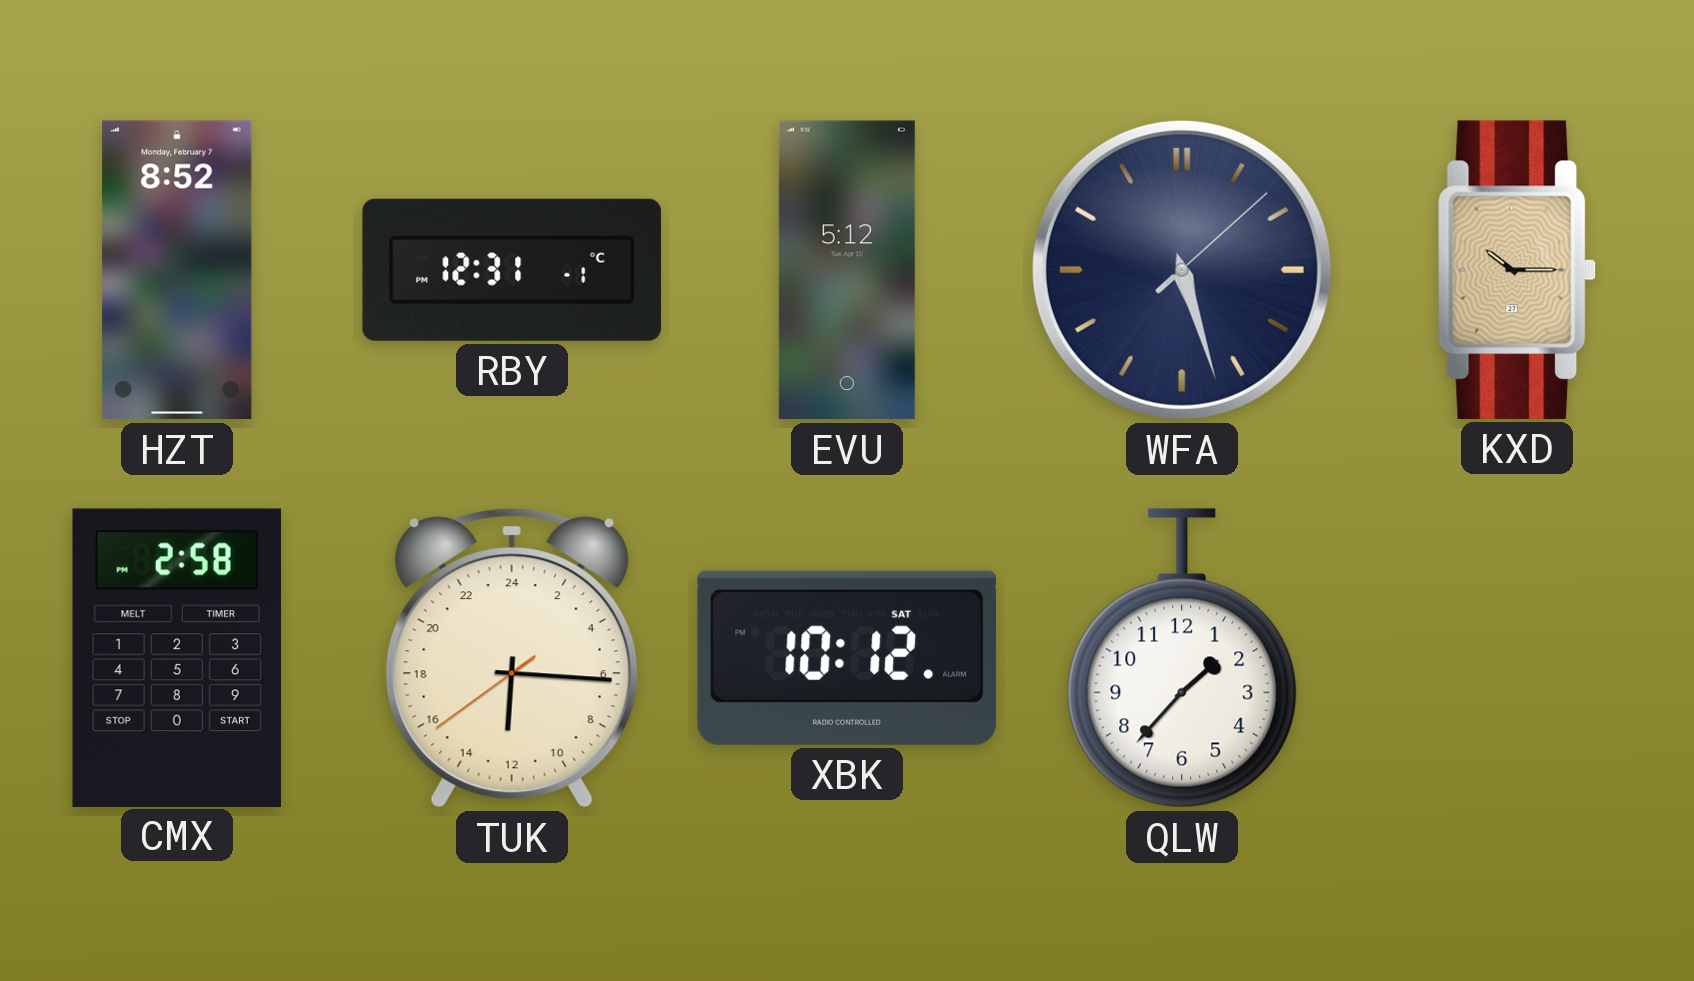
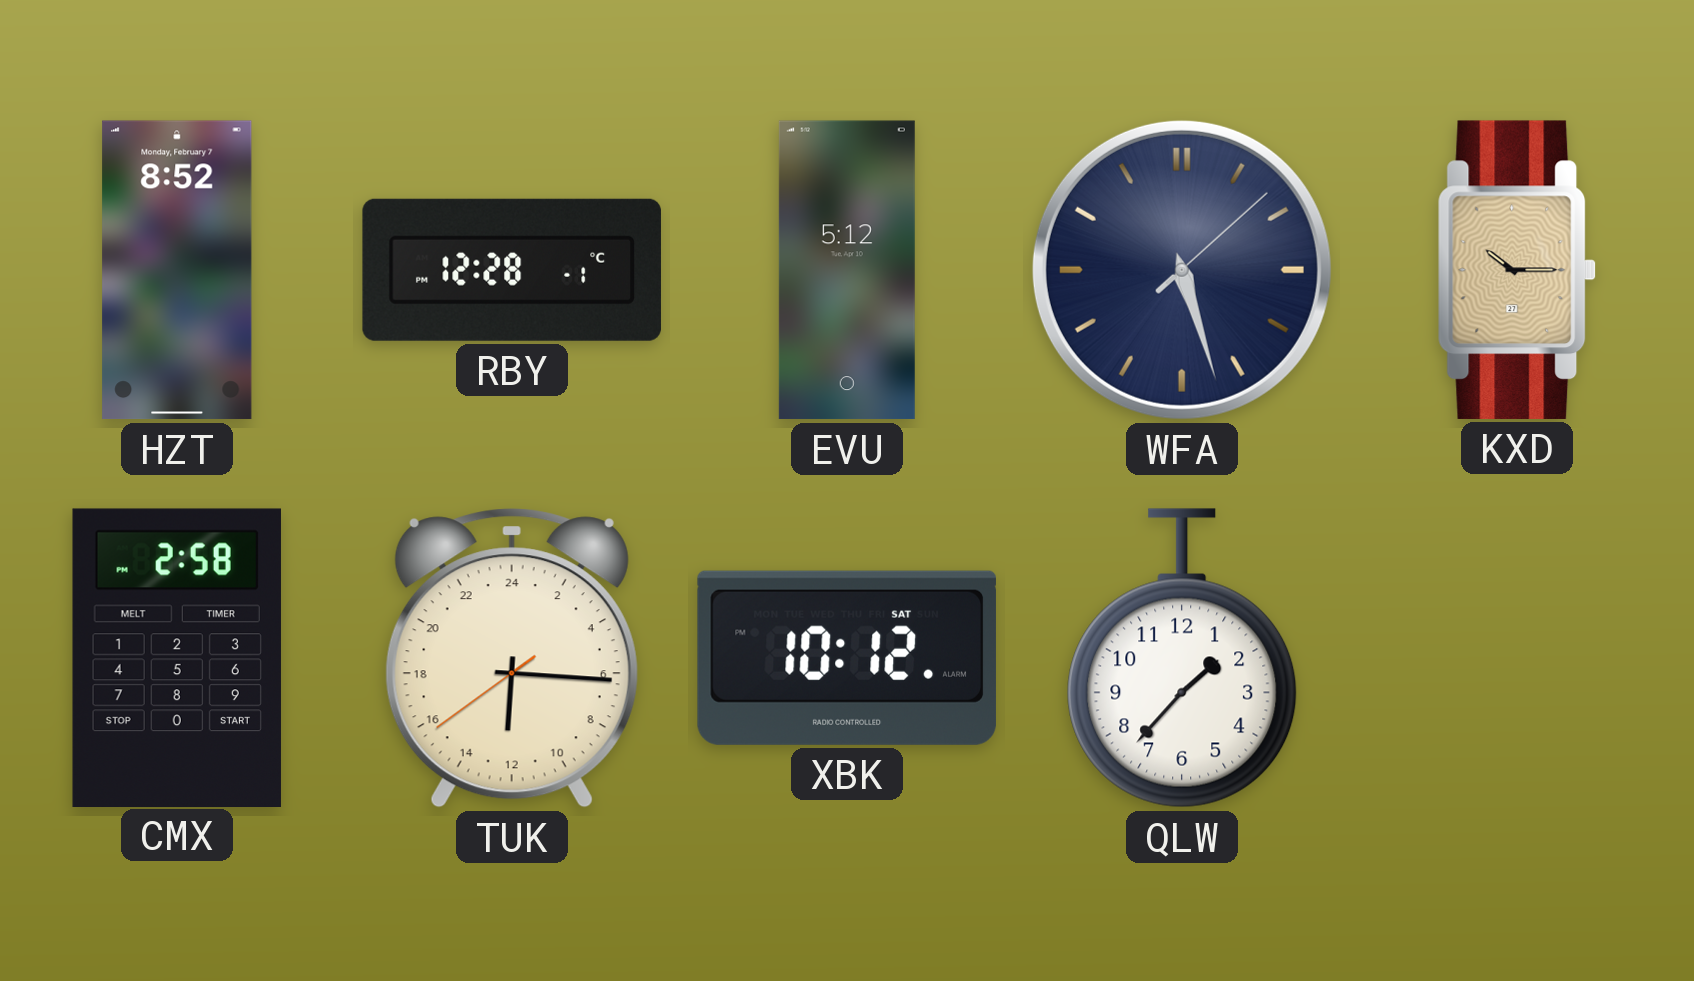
RBY: 12:31 -> 12:28
